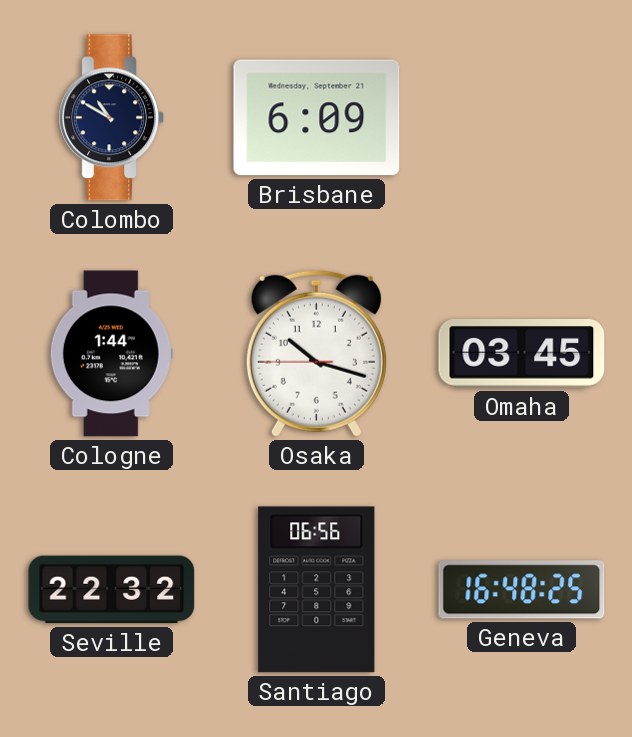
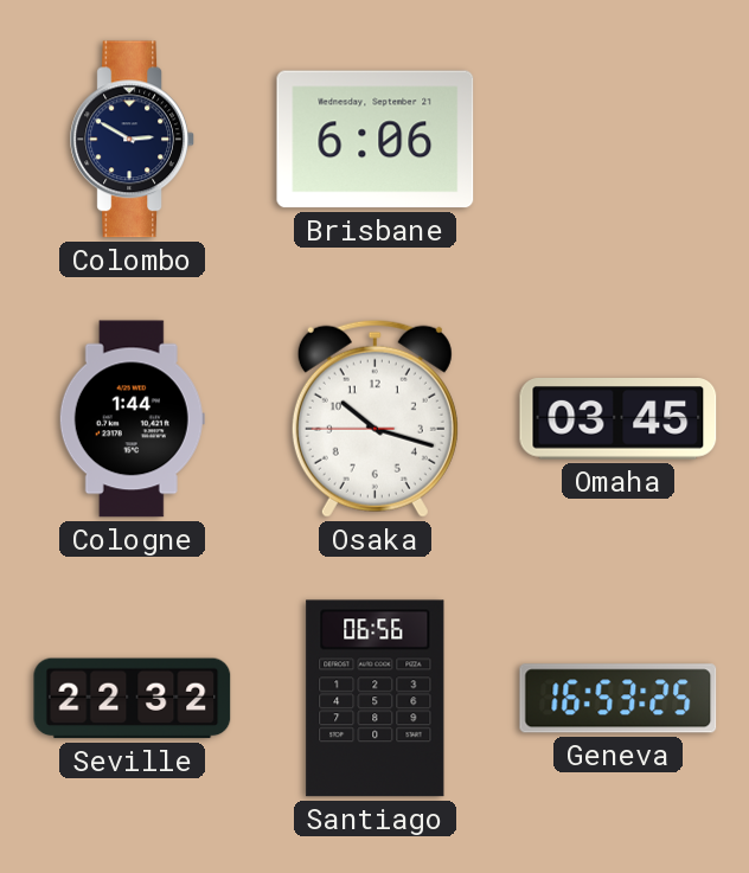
Colombo: 10:50 -> 2:50
Brisbane: 6:09 -> 6:06
Geneva: 16:48 -> 16:53
